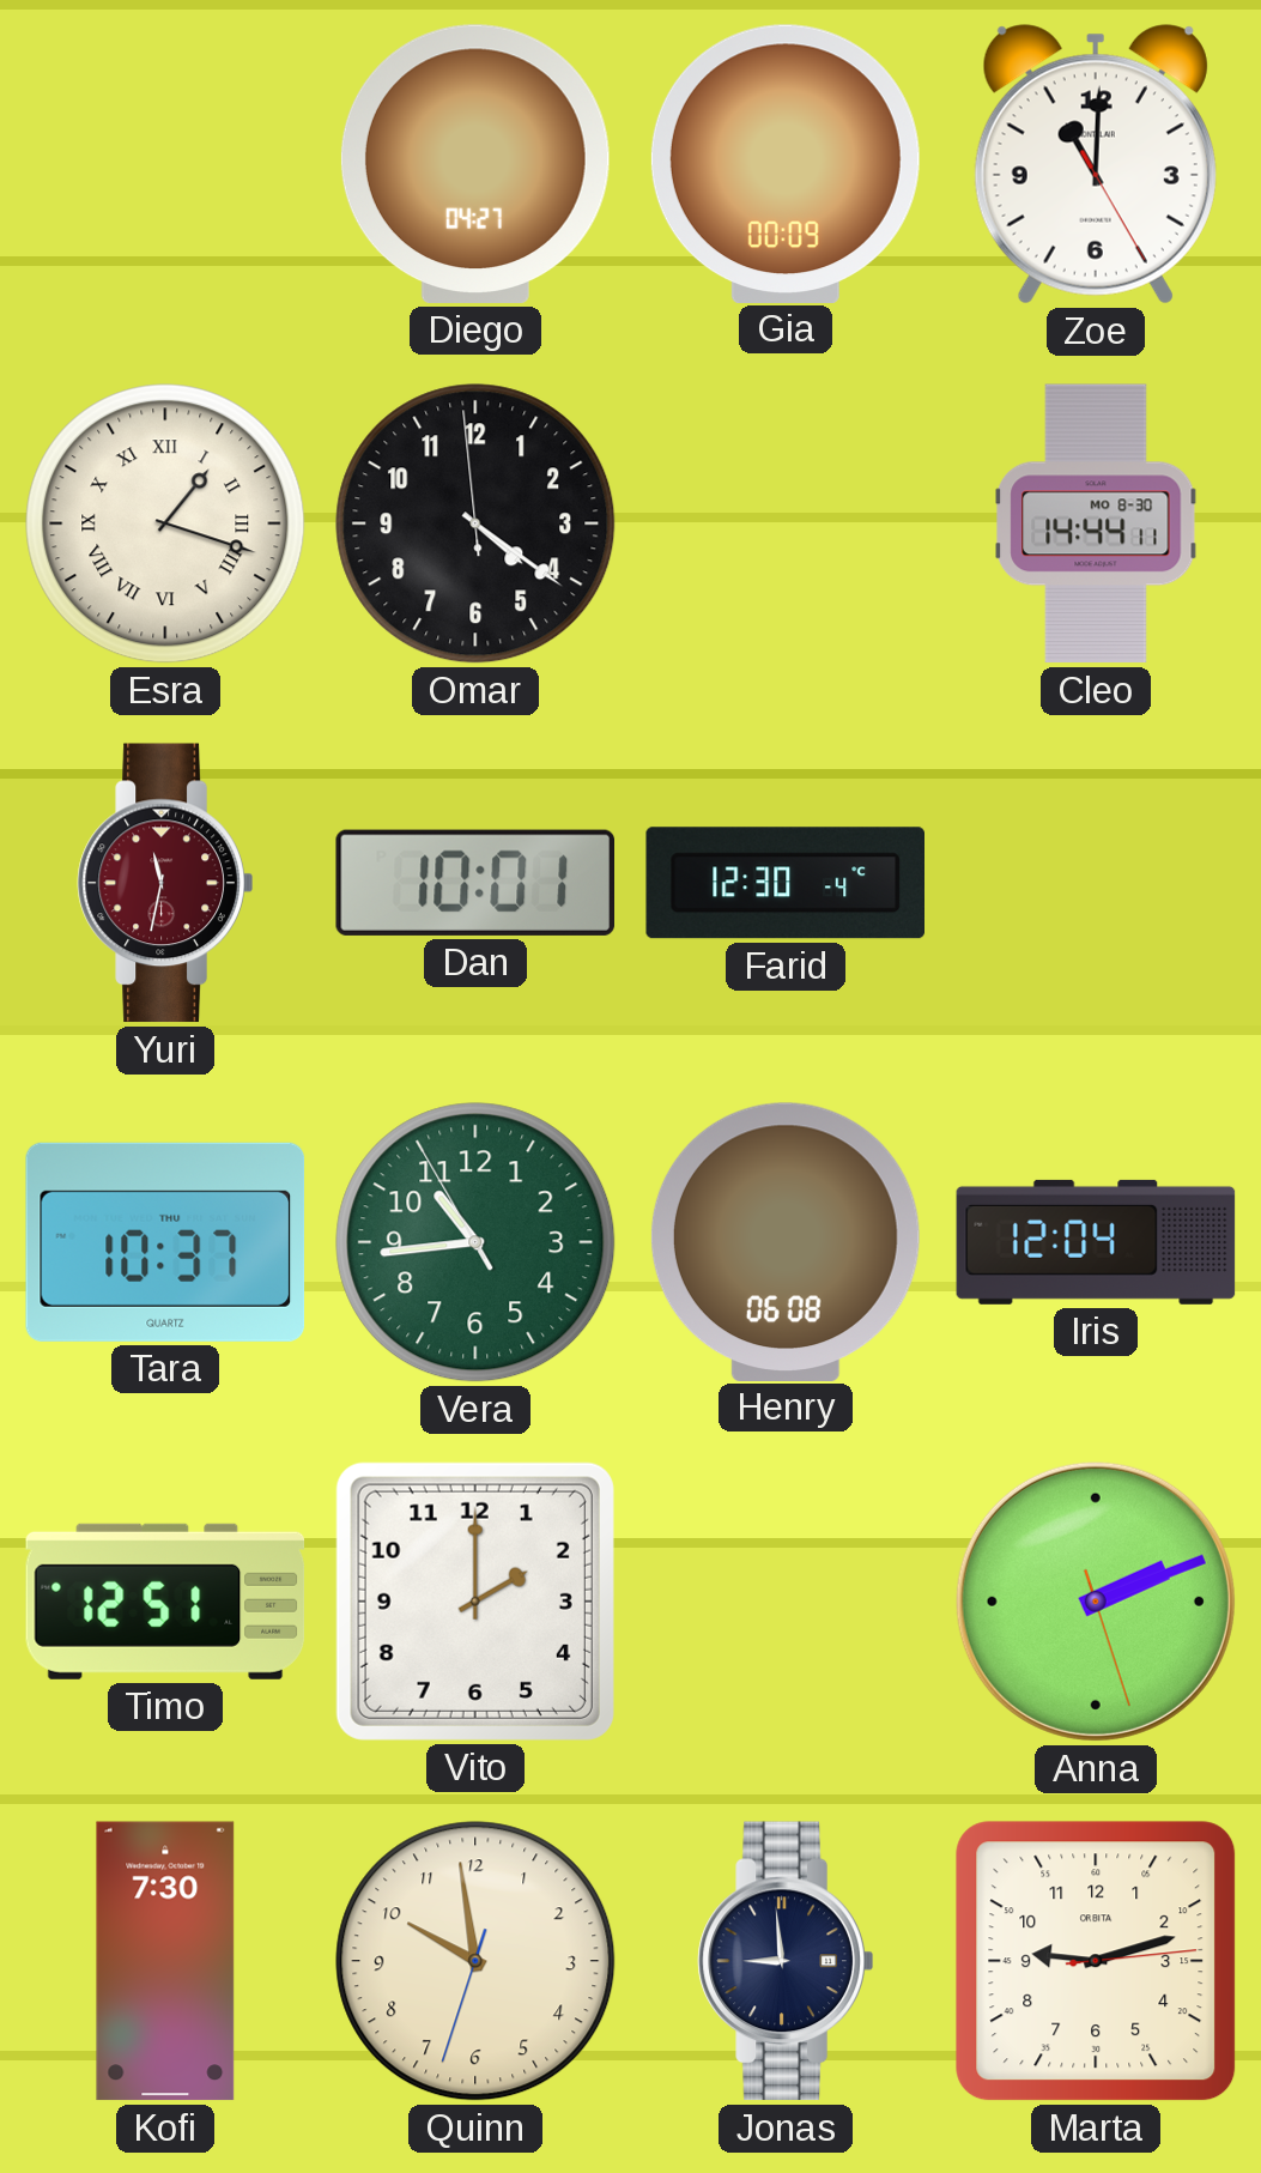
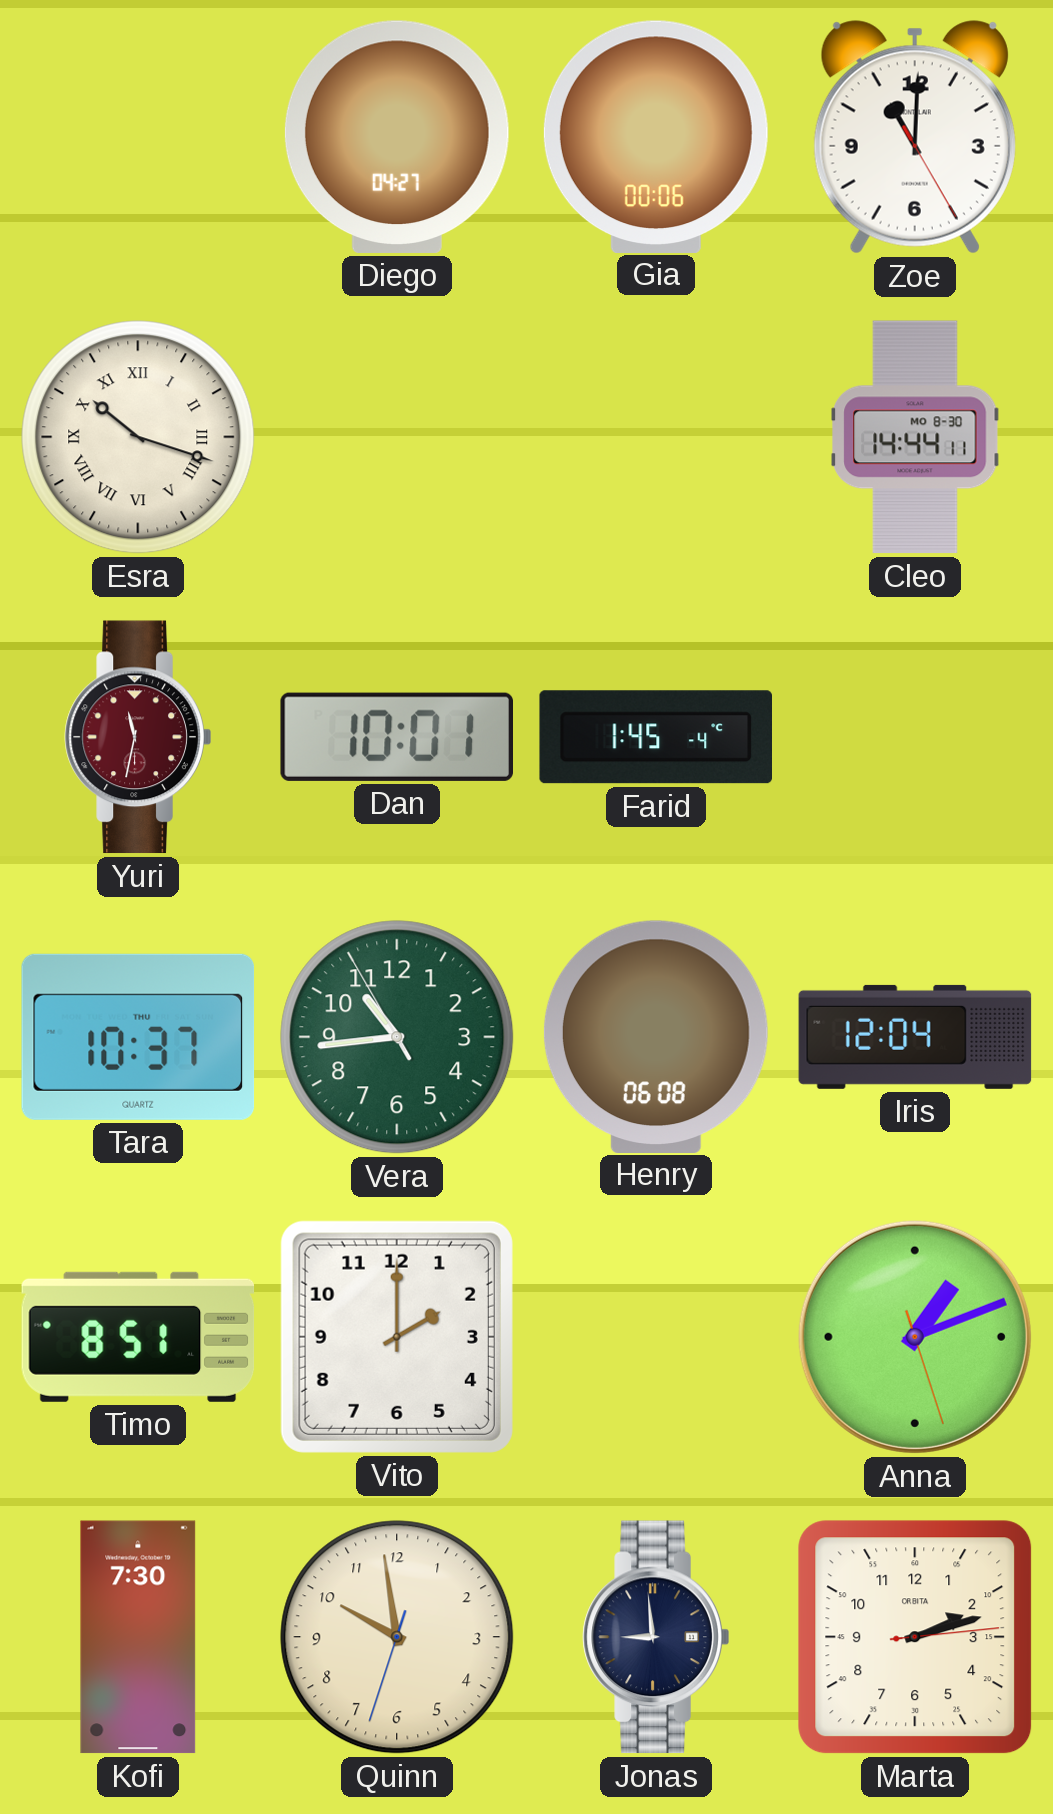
Gia: 00:09 -> 00:06
Esra: 1:18 -> 10:18
Omar: 4:20 -> none
Farid: 12:30 -> 1:45
Timo: 12:51 -> 8:51
Anna: 2:11 -> 1:11
Marta: 9:12 -> 2:12
